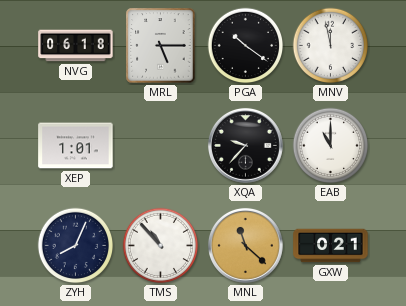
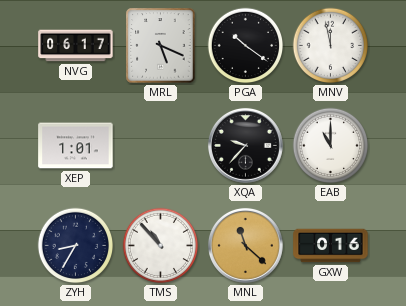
NVG: 06:18 -> 06:17
MRL: 5:15 -> 5:19
ZYH: 8:04 -> 8:35
GXW: 0:21 -> 0:16
